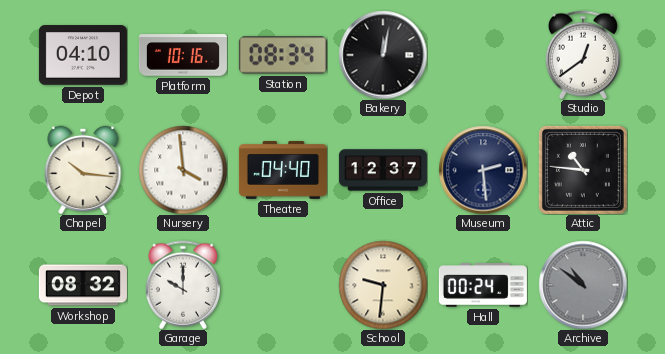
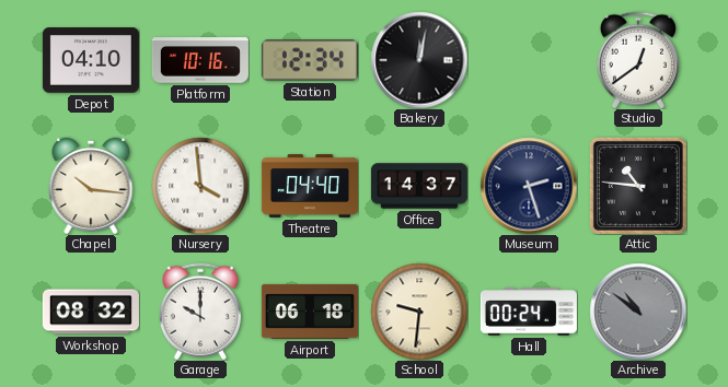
Station: 08:34 -> 12:34
Office: 12:37 -> 14:37
Museum: 2:29 -> 2:27
Airport: none -> 06:18
